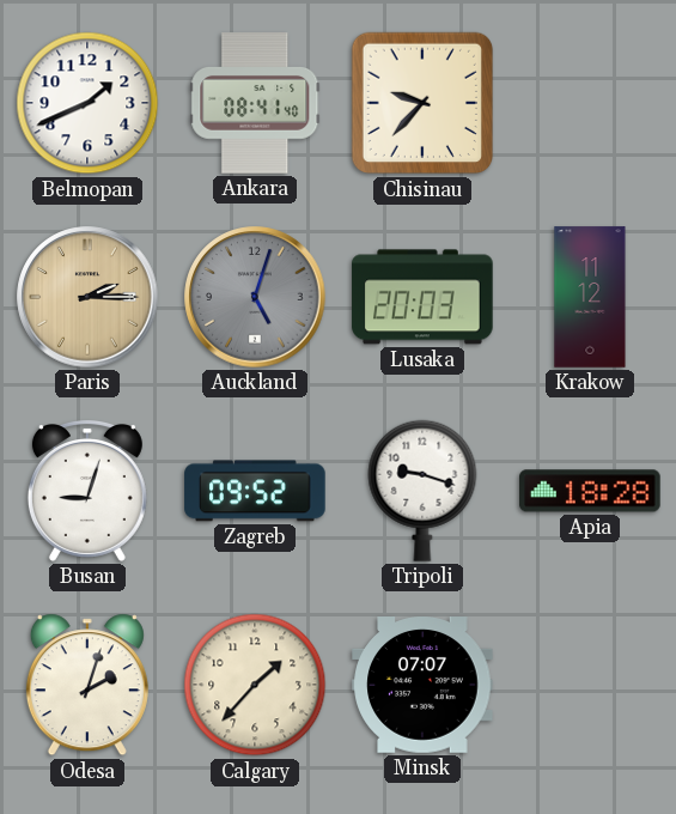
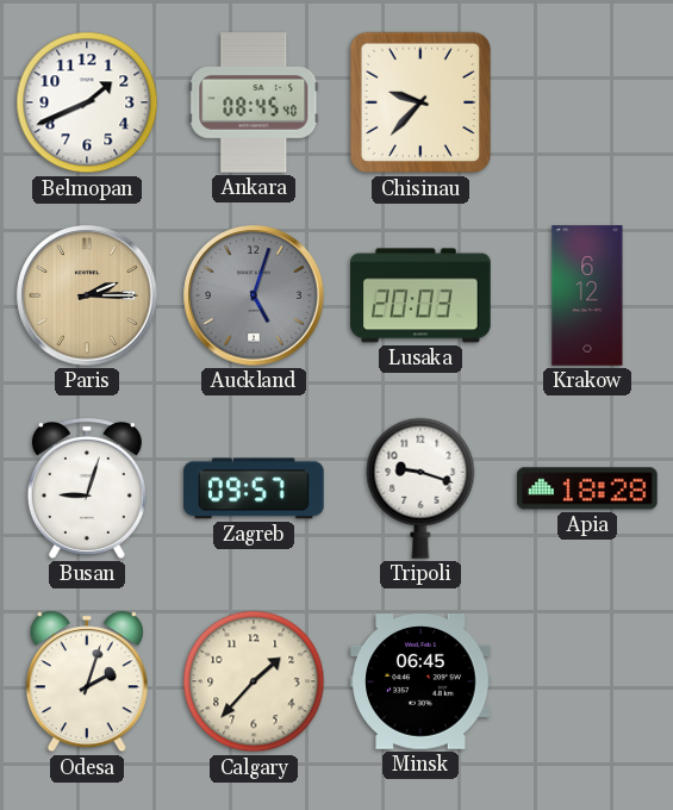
Ankara: 08:41 -> 08:45
Krakow: 11:12 -> 6:12
Zagreb: 09:52 -> 09:57
Minsk: 07:07 -> 06:45
